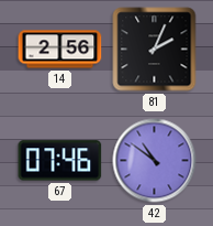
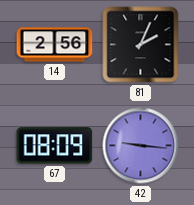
67: 07:46 -> 08:09
42: 10:51 -> 9:16
